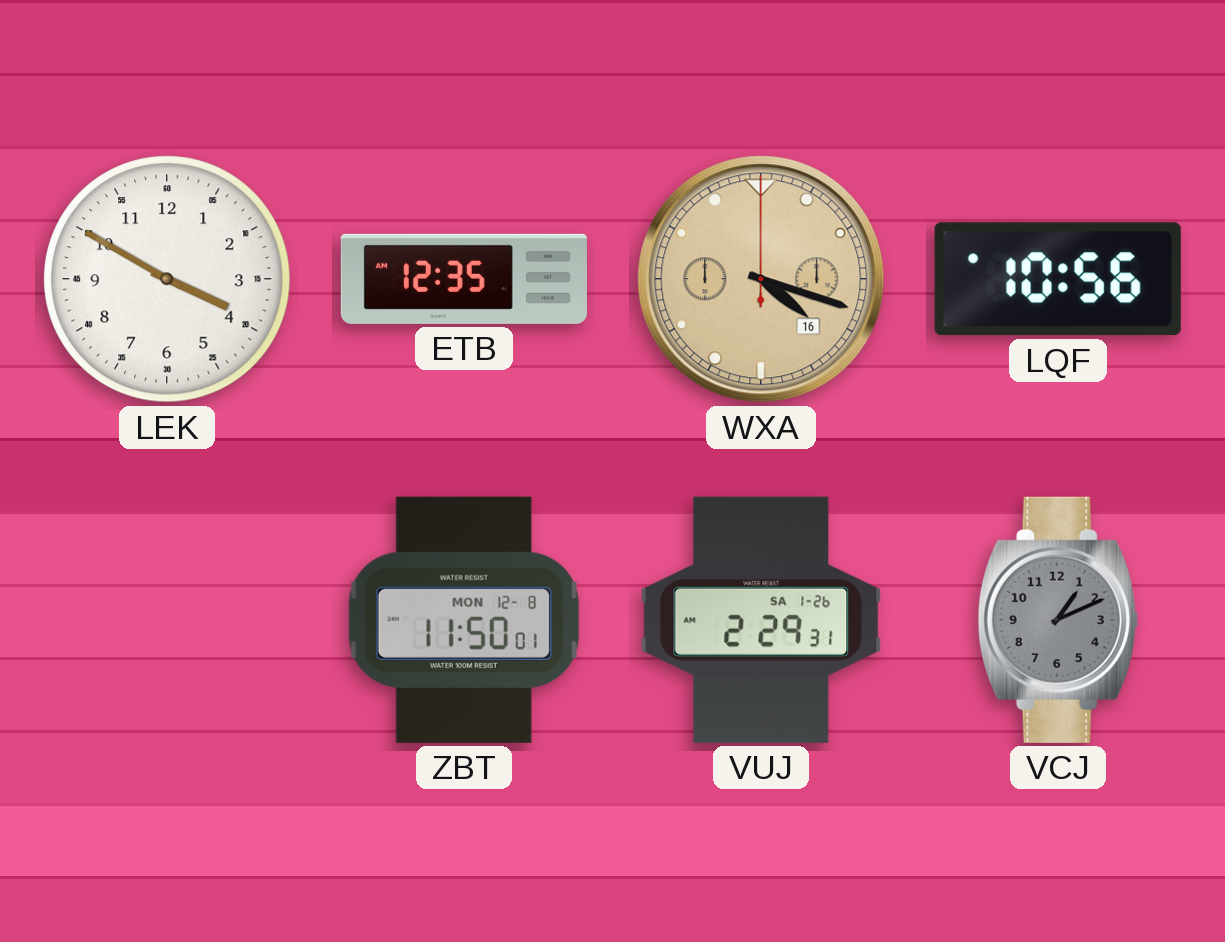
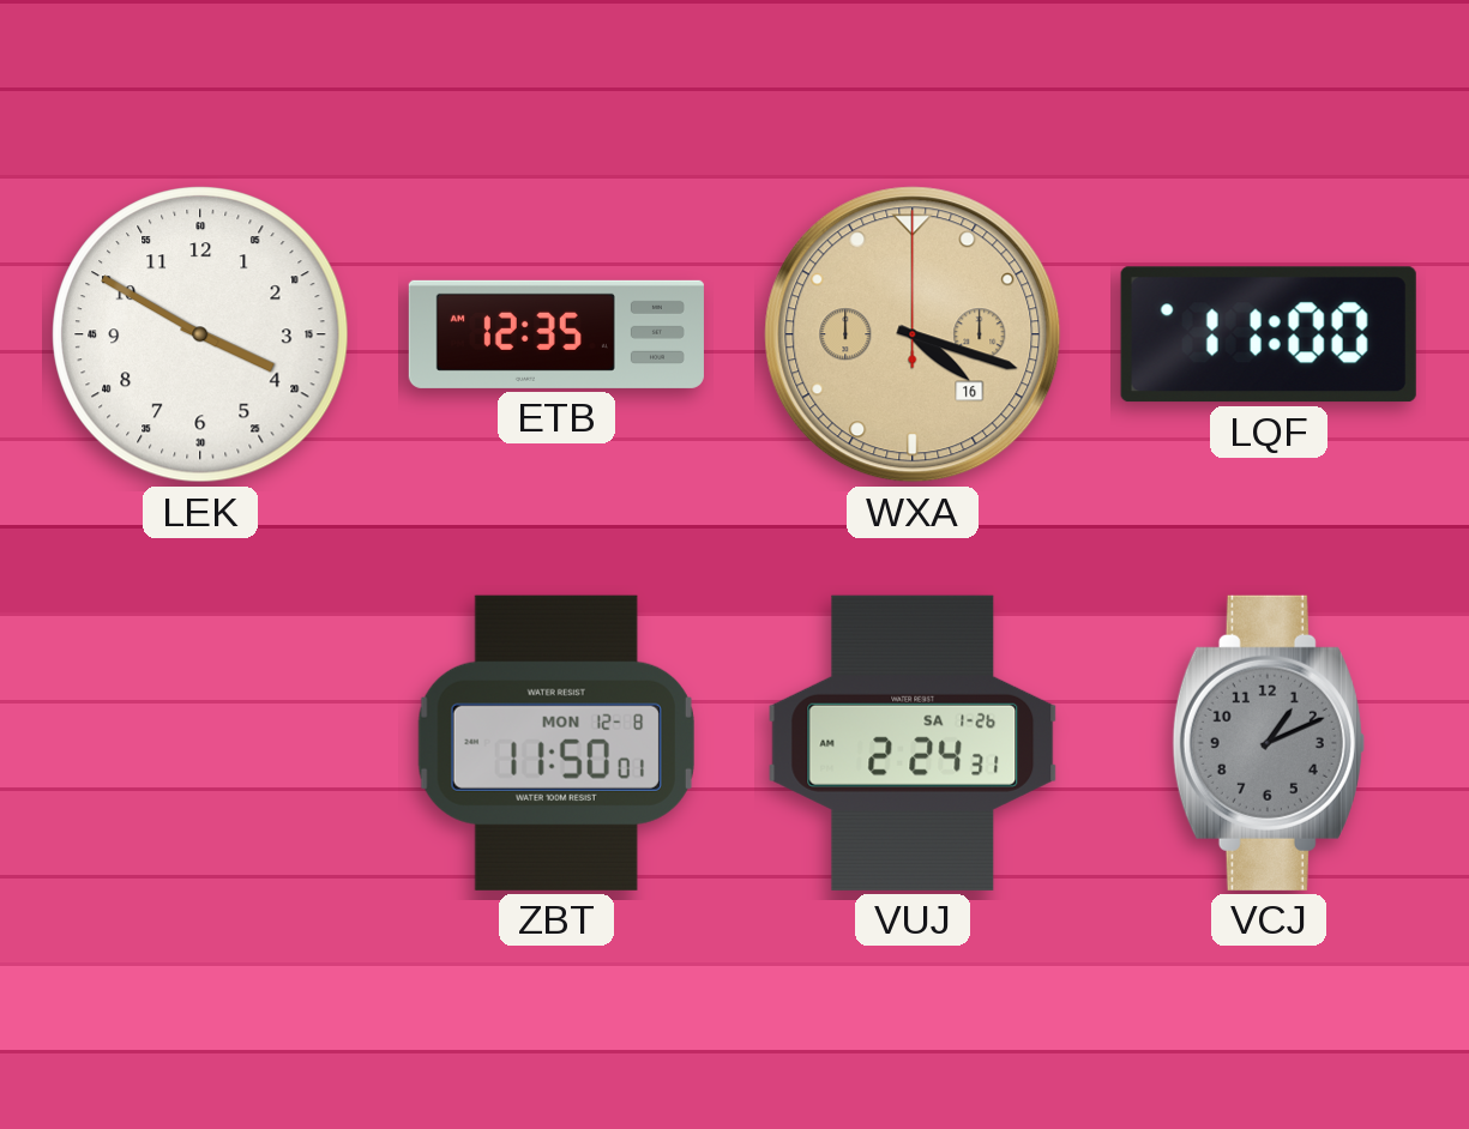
LQF: 10:56 -> 11:00
VUJ: 2:29 -> 2:24
